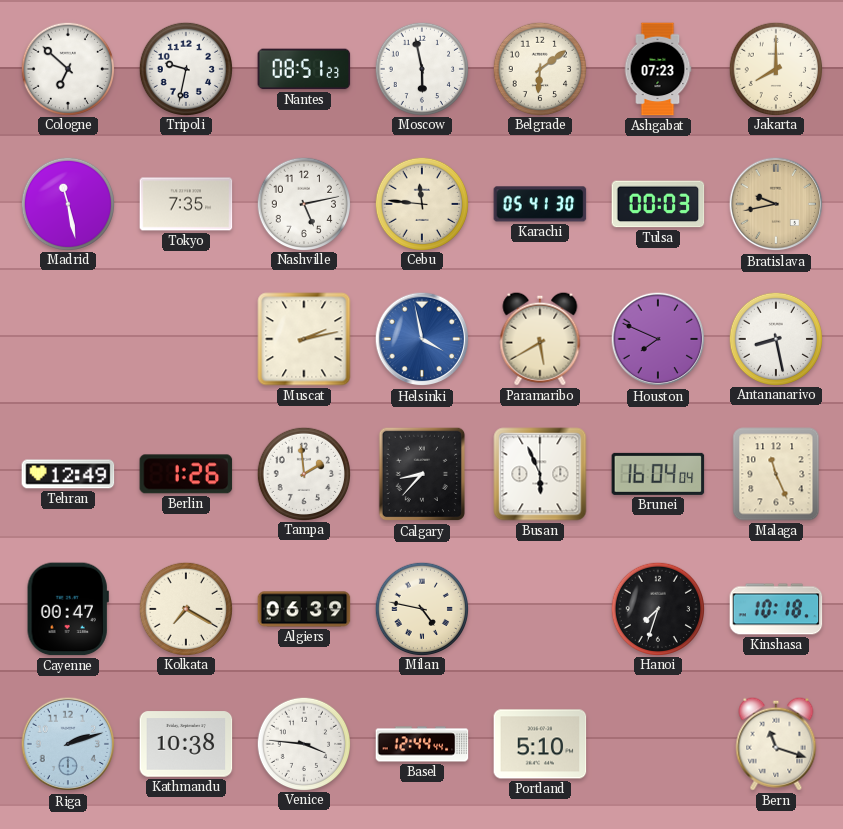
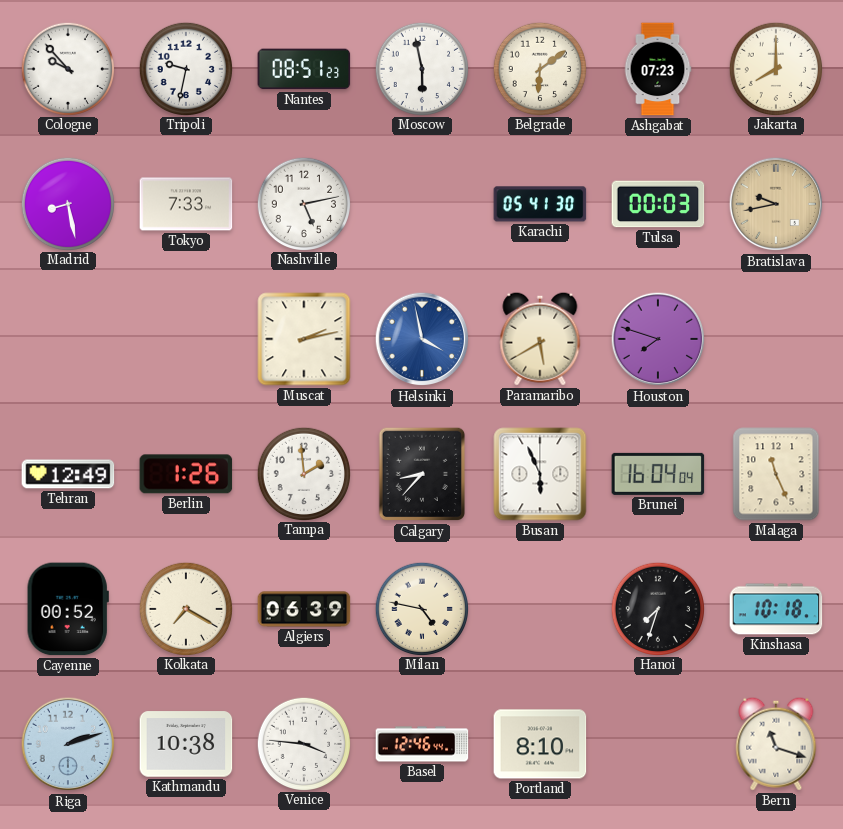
Cologne: 6:52 -> 9:53
Madrid: 11:28 -> 8:28
Tokyo: 7:35 -> 7:33
Cebu: 11:46 -> none
Houston: 7:49 -> 7:48
Antananarivo: 8:28 -> none
Cayenne: 00:47 -> 00:52
Basel: 12:44 -> 12:46
Portland: 5:10 -> 8:10
